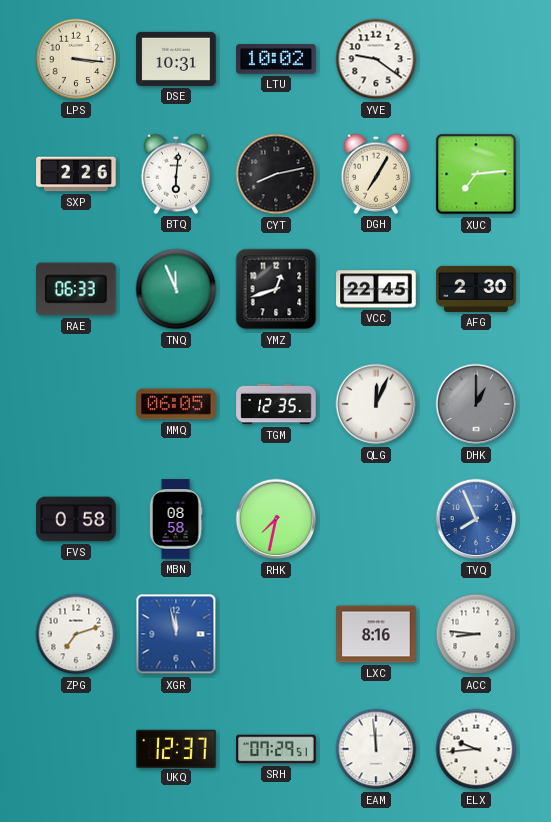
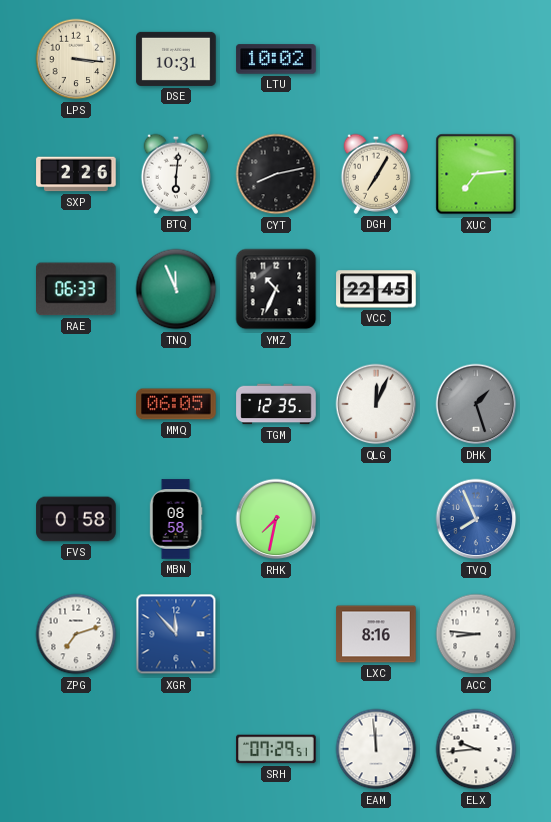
YVE: 9:21 -> none
YMZ: 12:42 -> 10:34
AFG: 2:30 -> none
DHK: 1:00 -> 1:27
XGR: 11:58 -> 11:53
UKQ: 12:37 -> none
